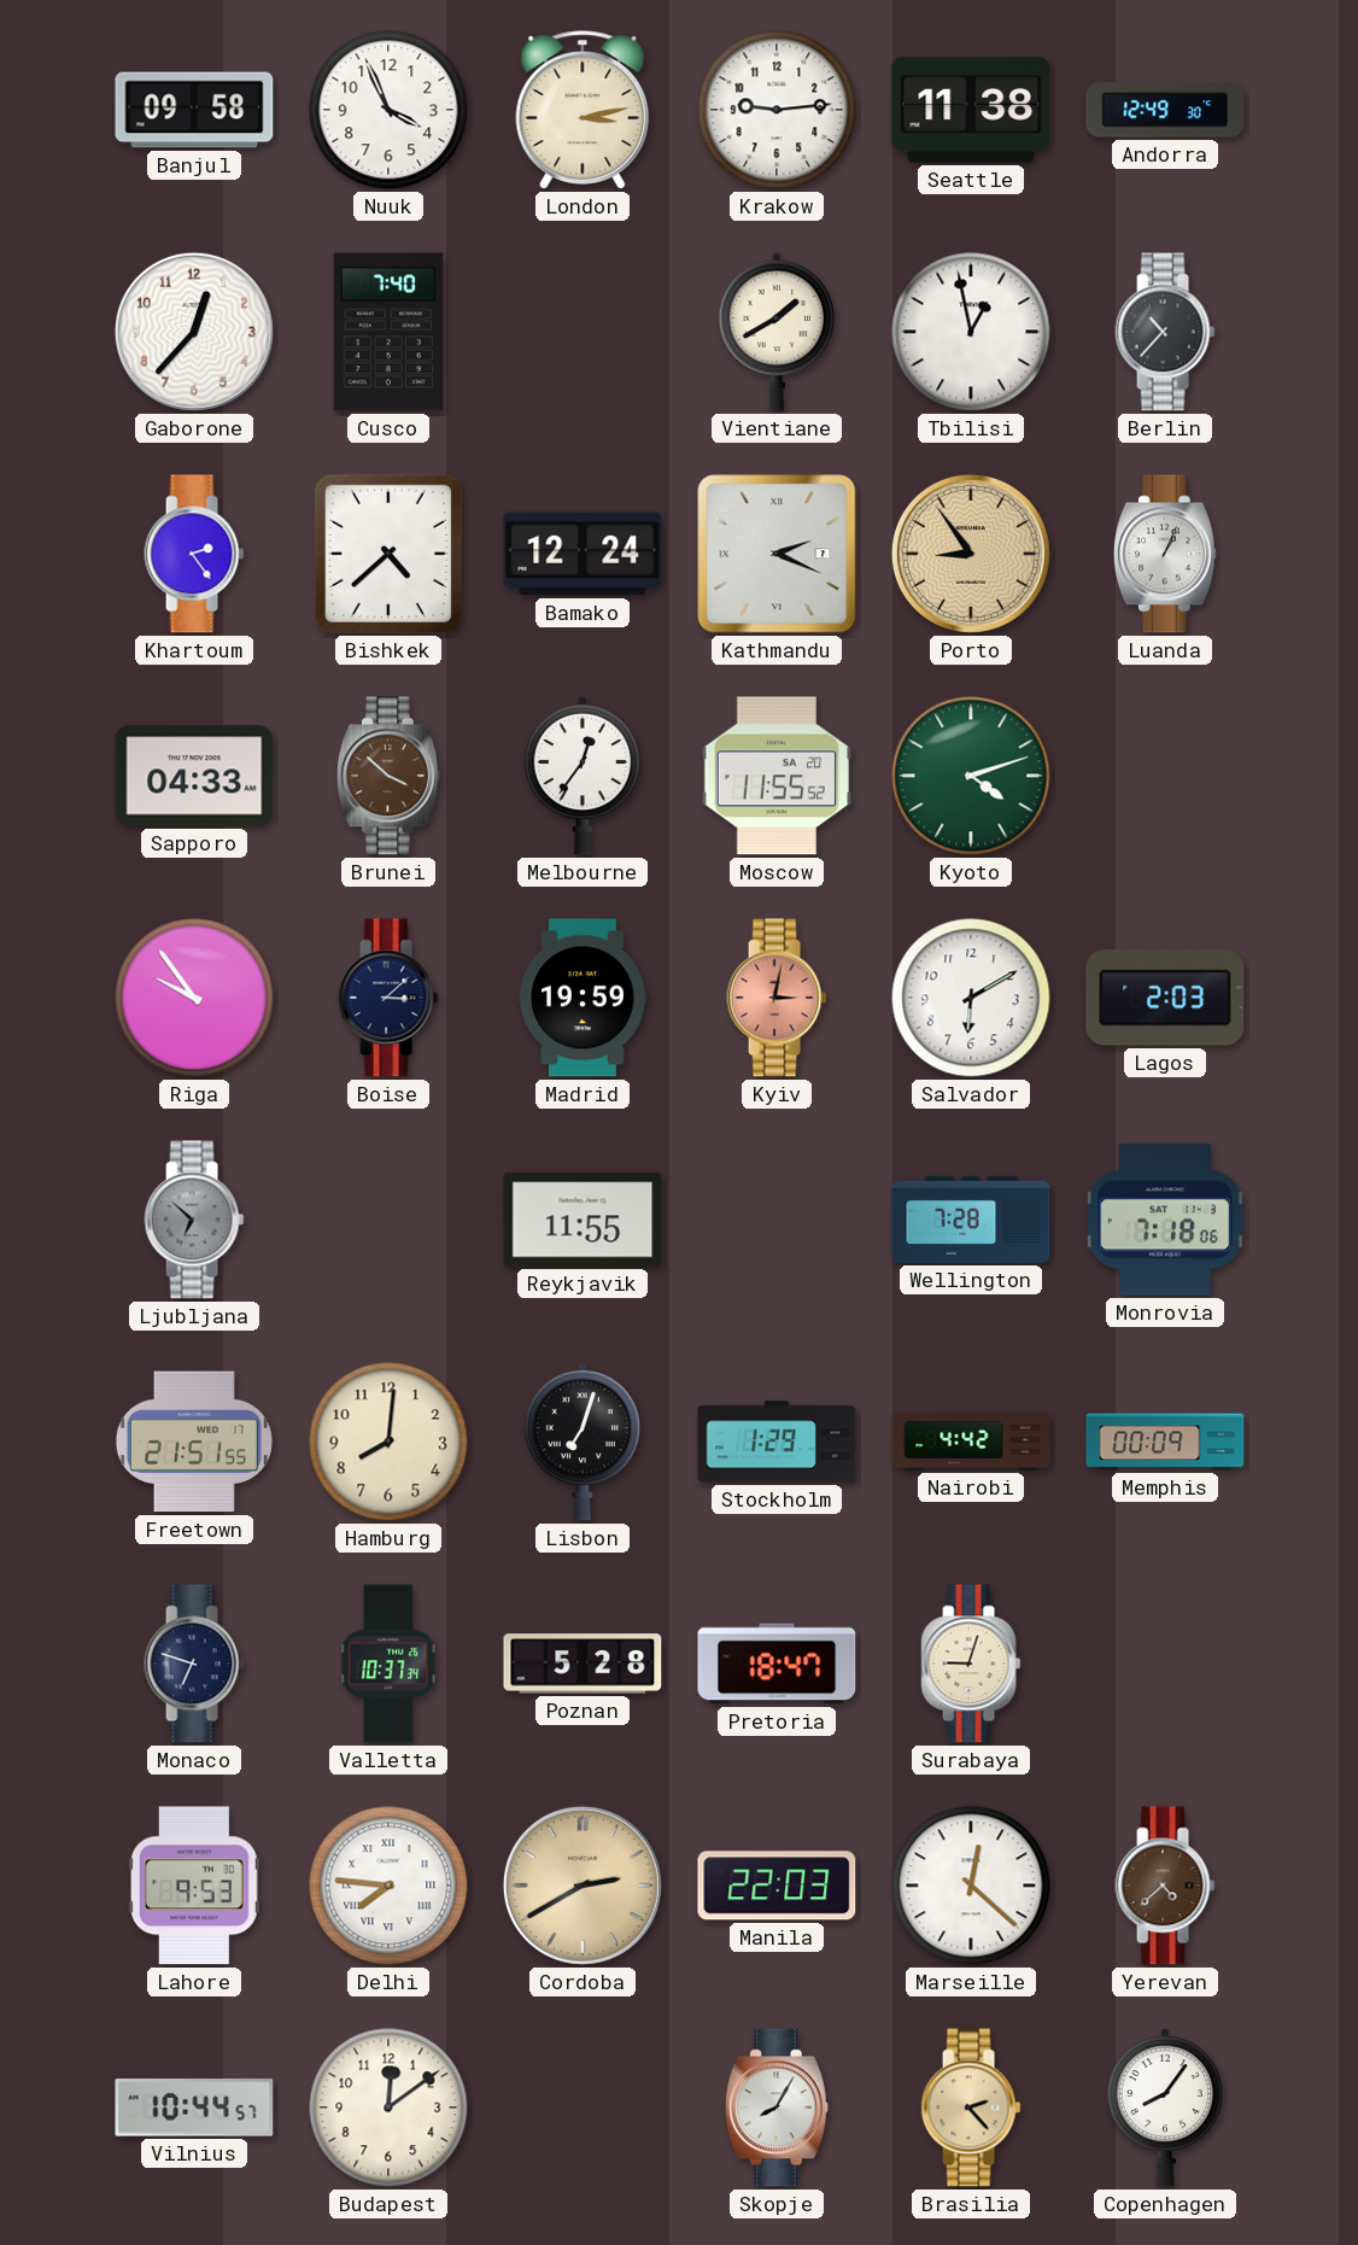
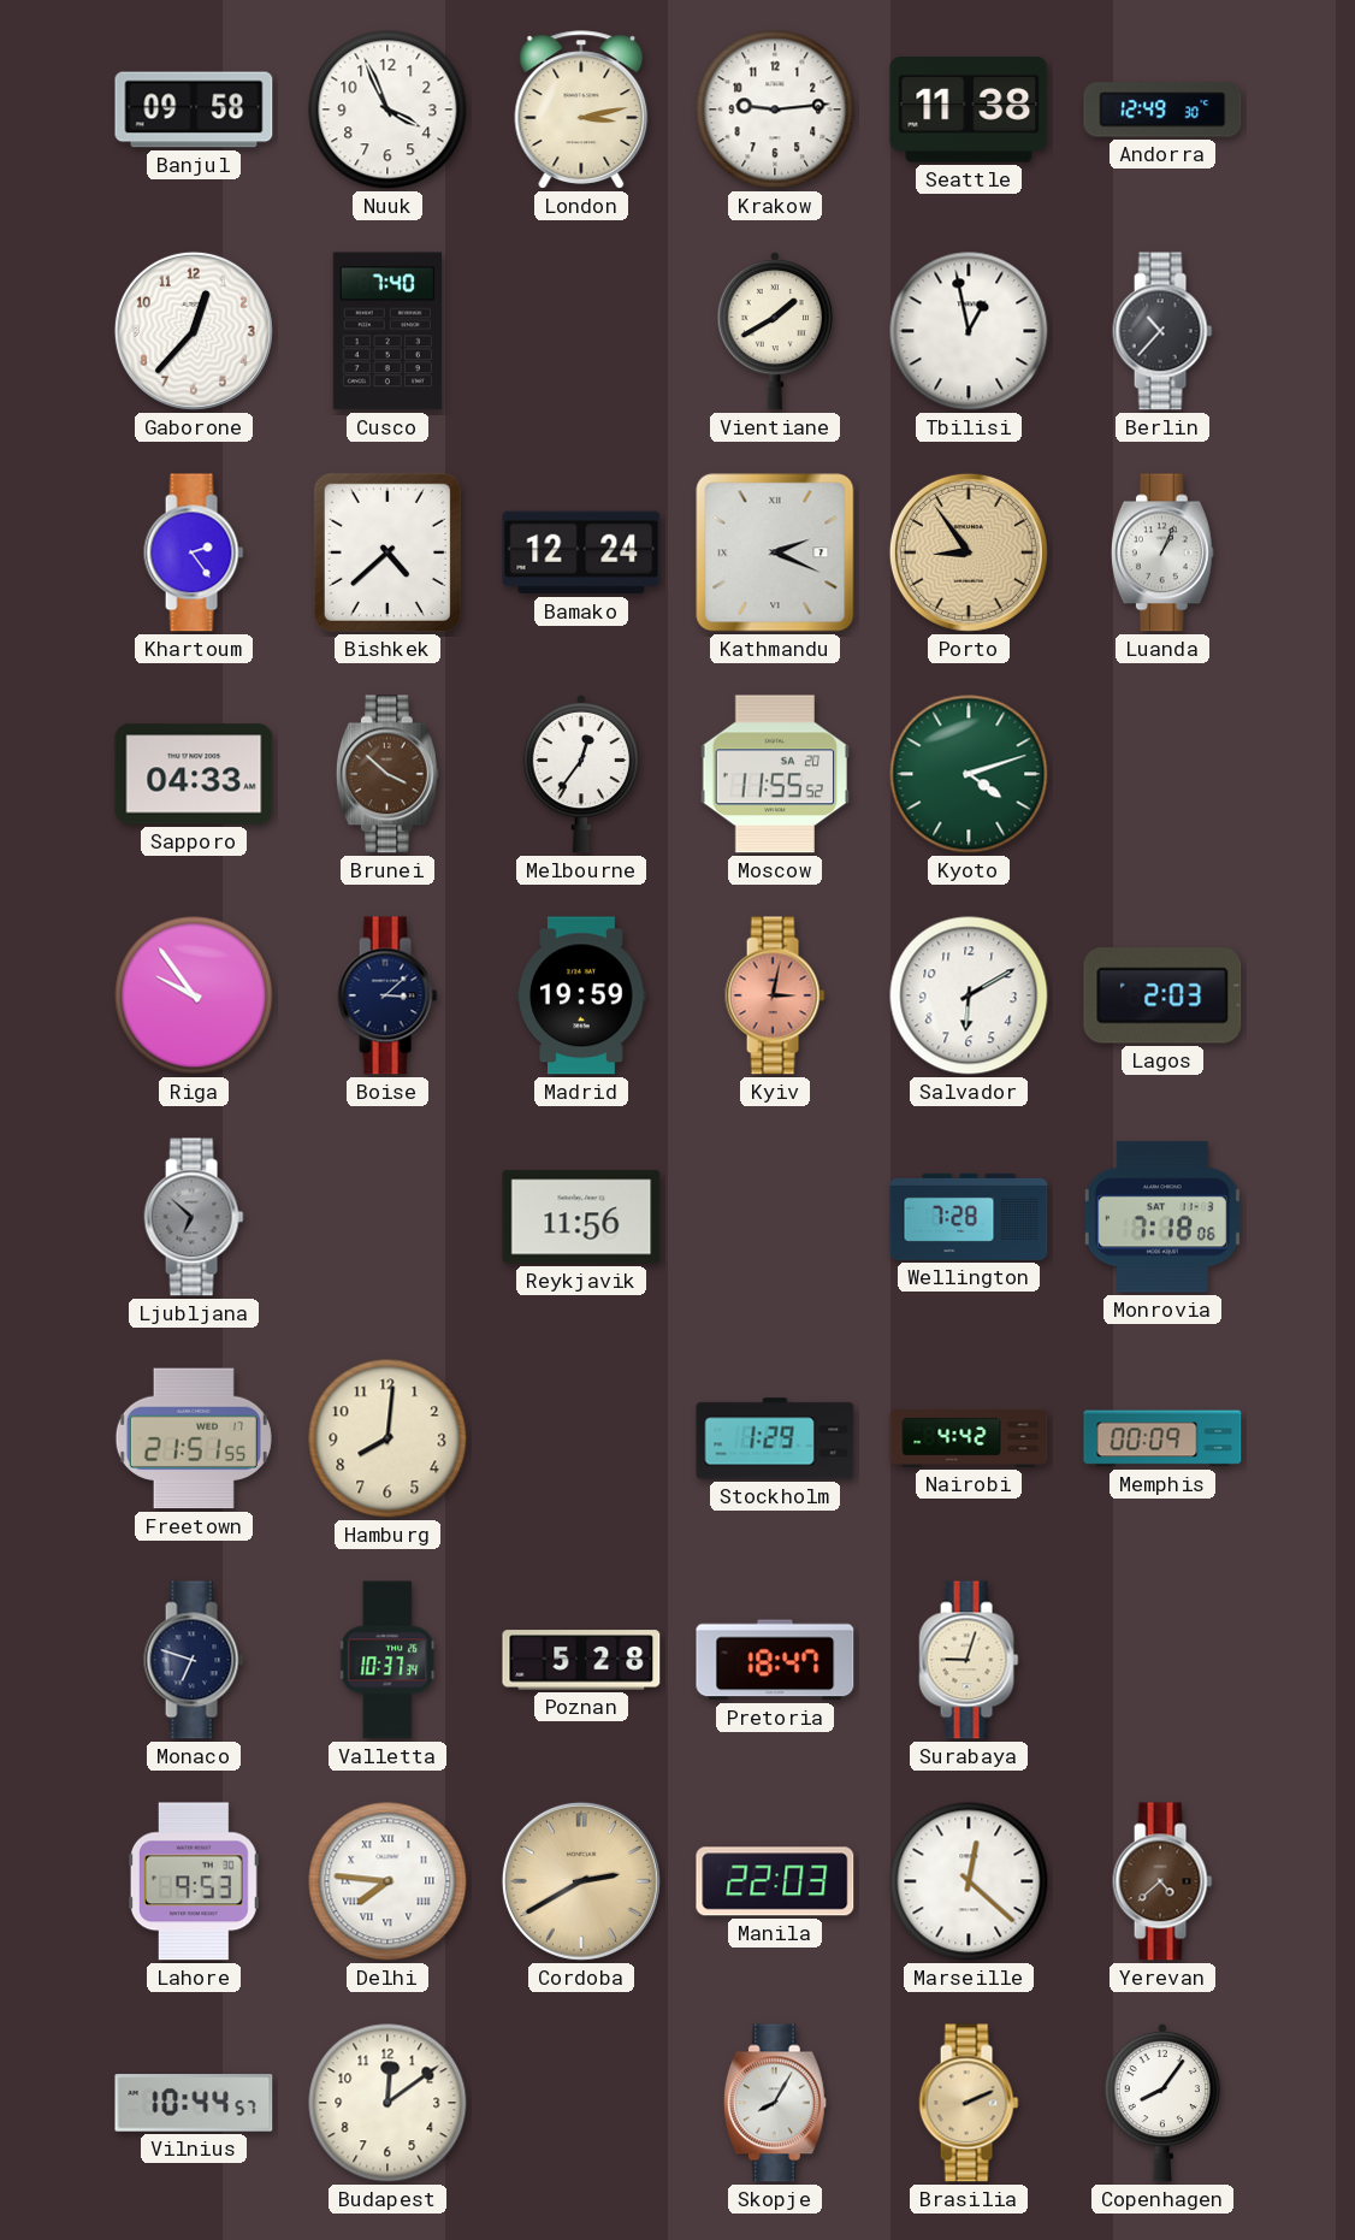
Reykjavik: 11:55 -> 11:56
Lisbon: 7:03 -> none
Brasilia: 2:23 -> 2:11
